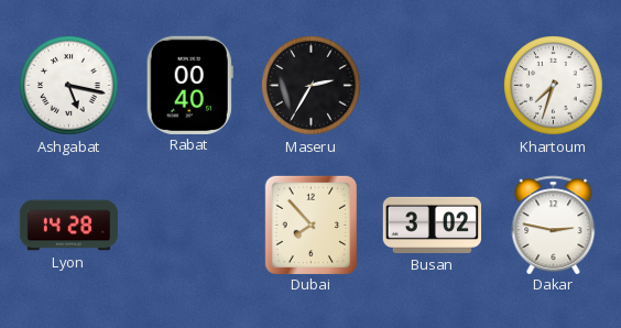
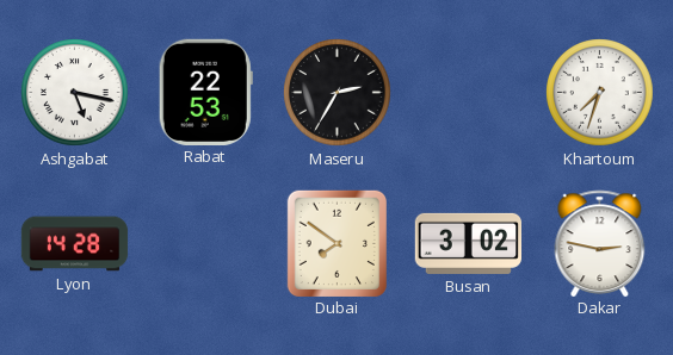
Rabat: 00:40 -> 22:53
Dubai: 7:53 -> 7:51
